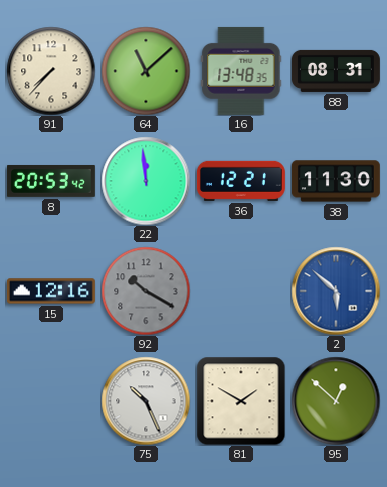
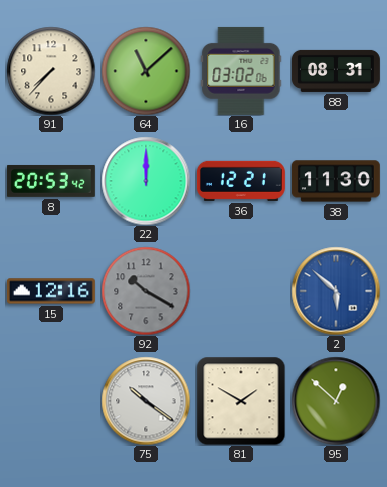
16: 13:48 -> 03:02
22: 11:59 -> 12:00
75: 10:26 -> 10:21
